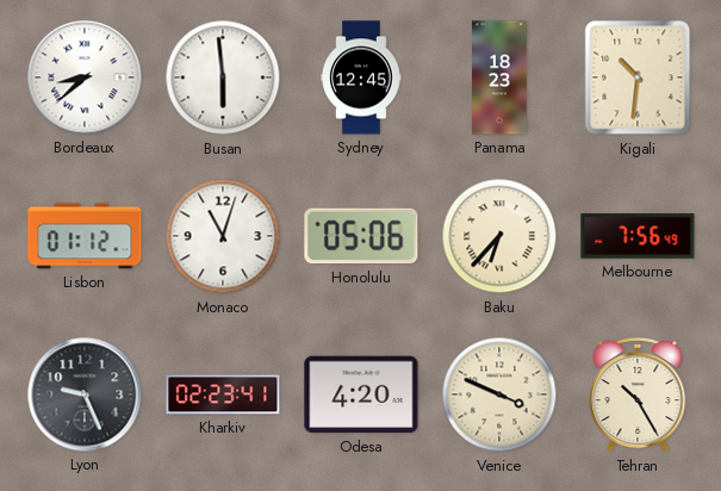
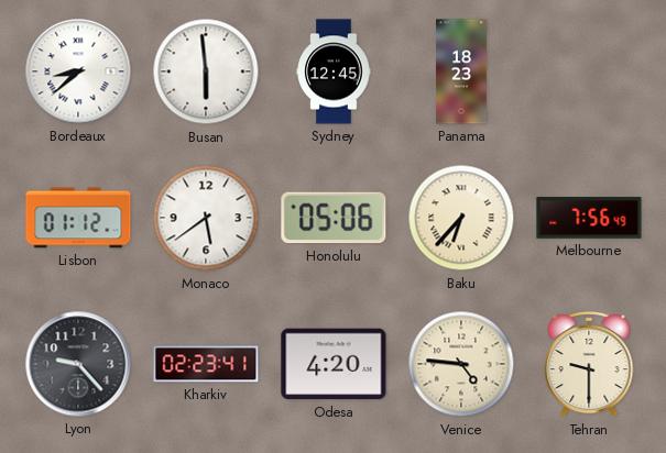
Kigali: 10:31 -> none
Monaco: 11:03 -> 5:39
Lyon: 9:26 -> 9:23
Venice: 3:49 -> 4:46
Tehran: 10:25 -> 9:30
